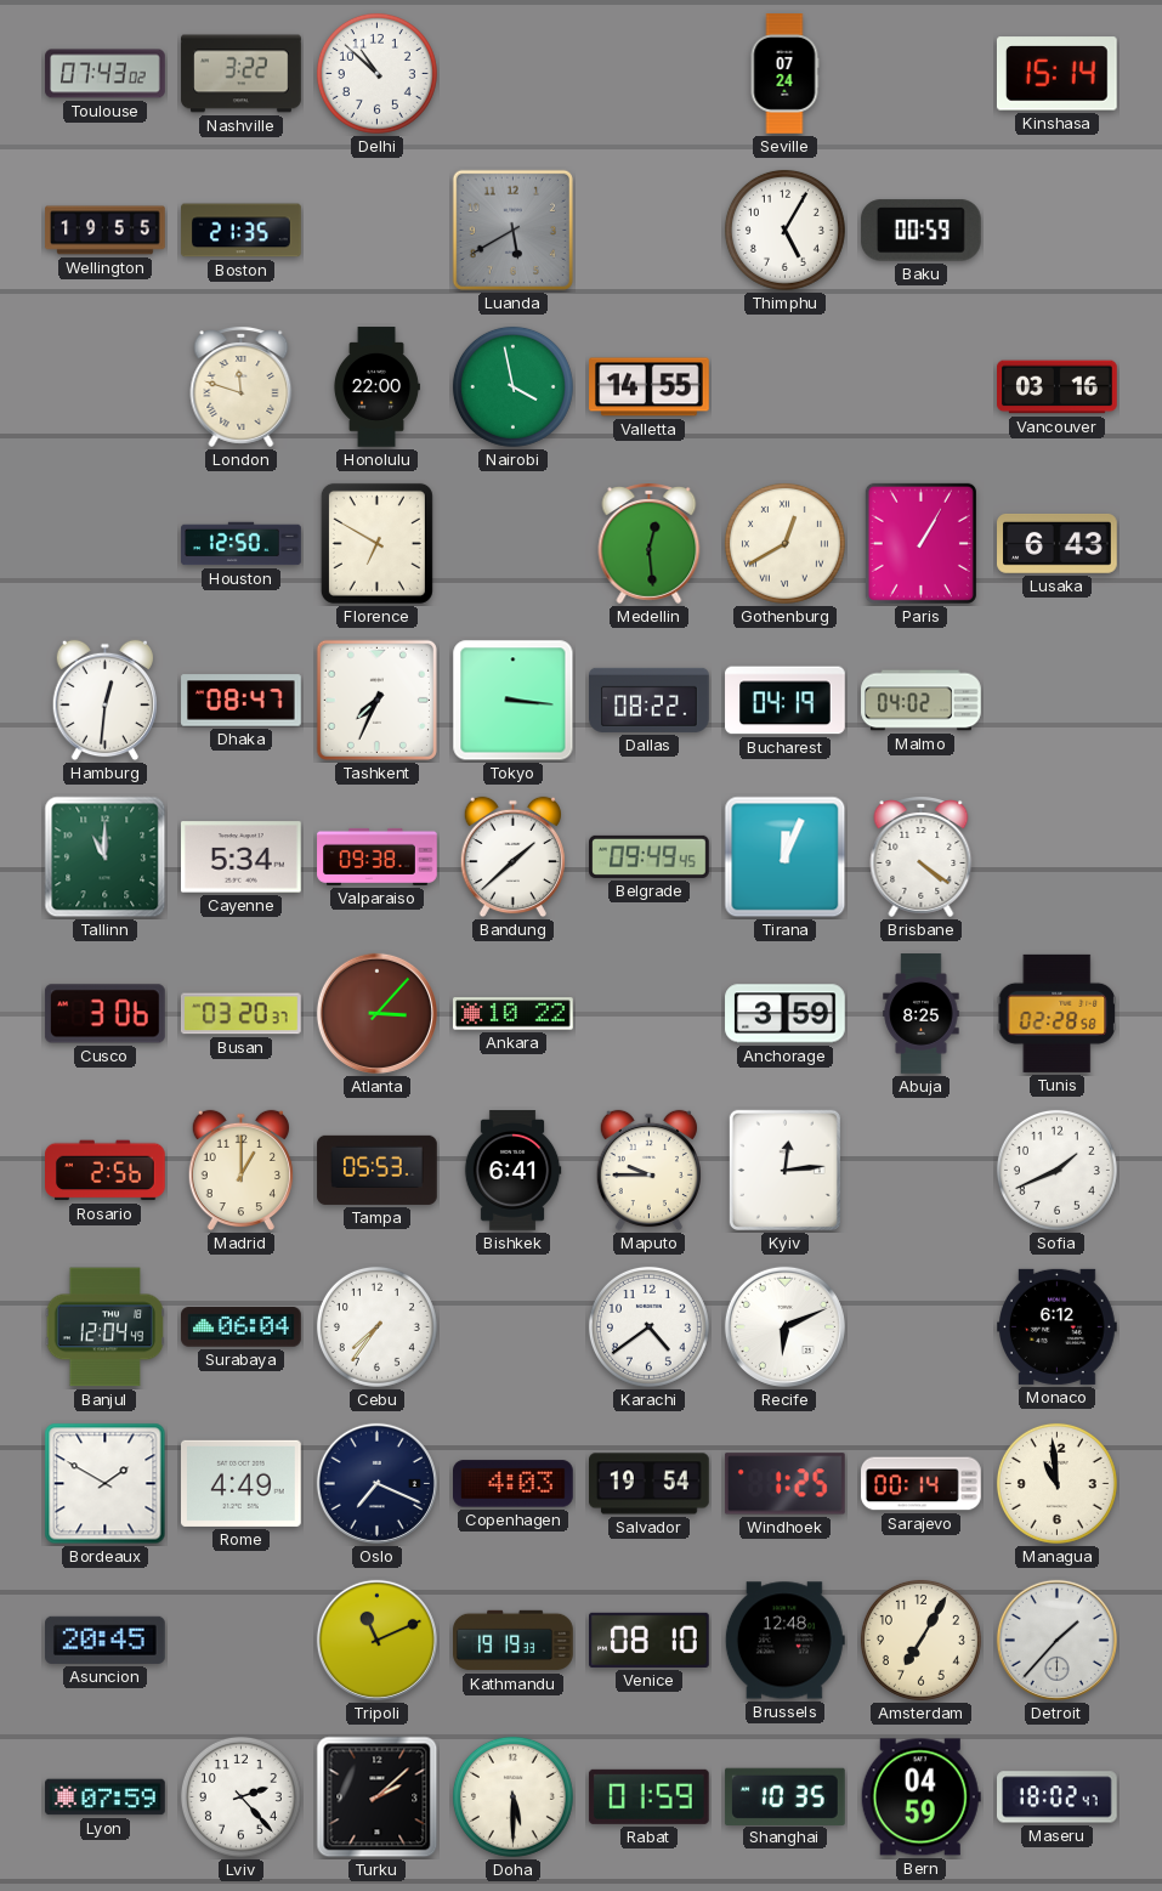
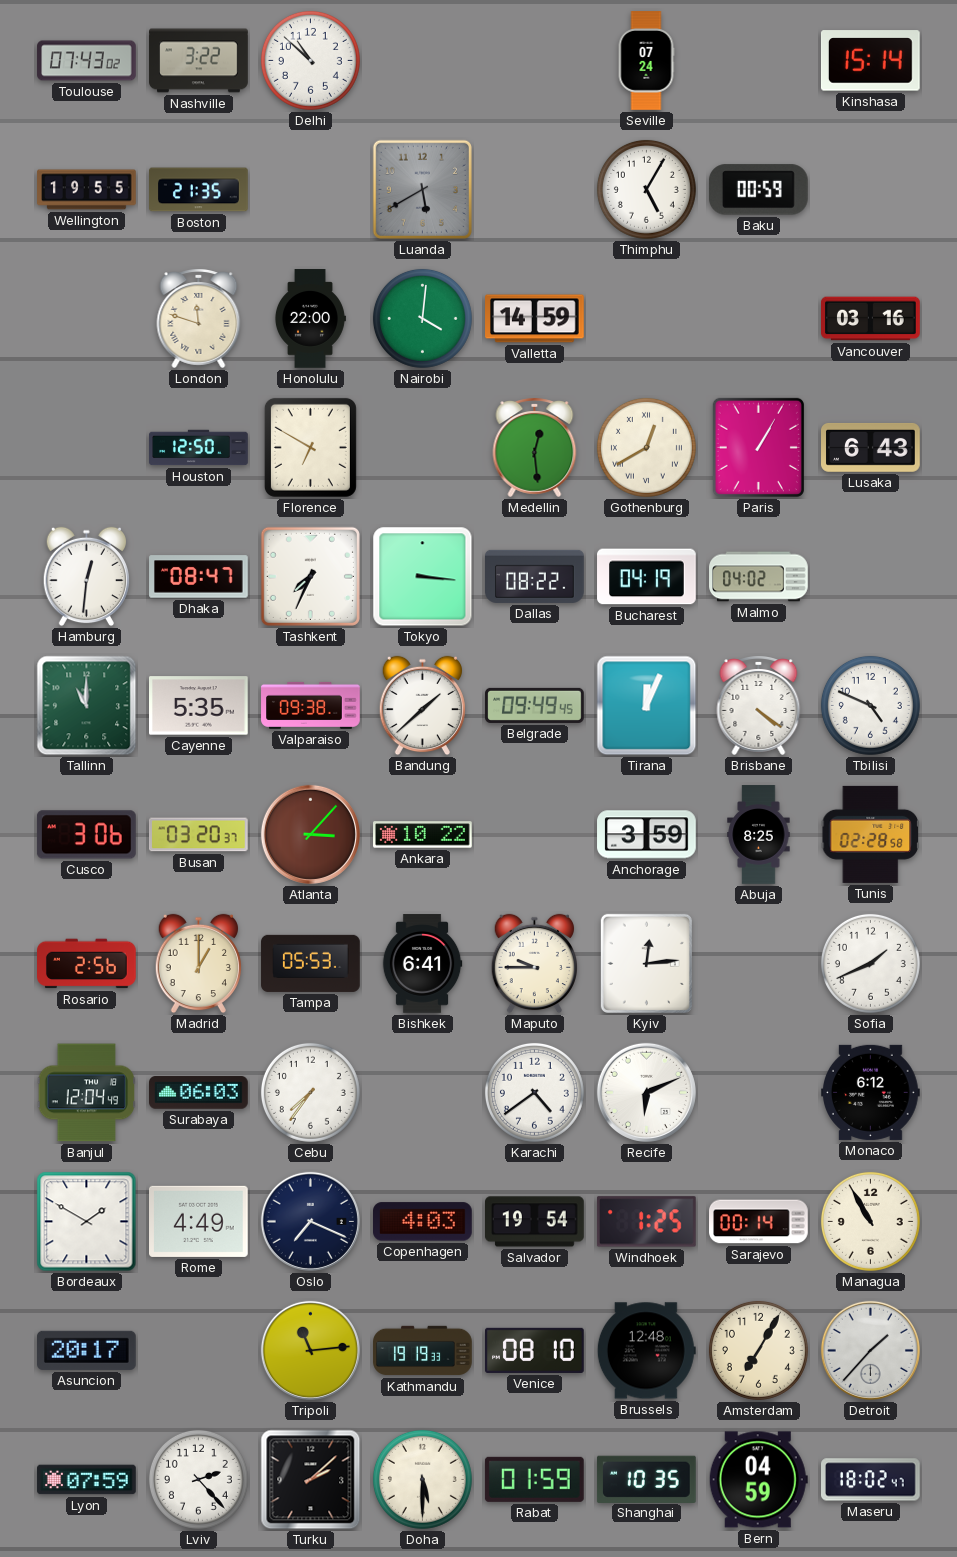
Nairobi: 3:58 -> 4:01
Valletta: 14:55 -> 14:59
Cayenne: 5:34 -> 5:35
Tbilisi: none -> 4:49
Surabaya: 06:04 -> 06:03
Managua: 10:59 -> 10:55
Asuncion: 20:45 -> 20:17
Tripoli: 11:11 -> 11:14
